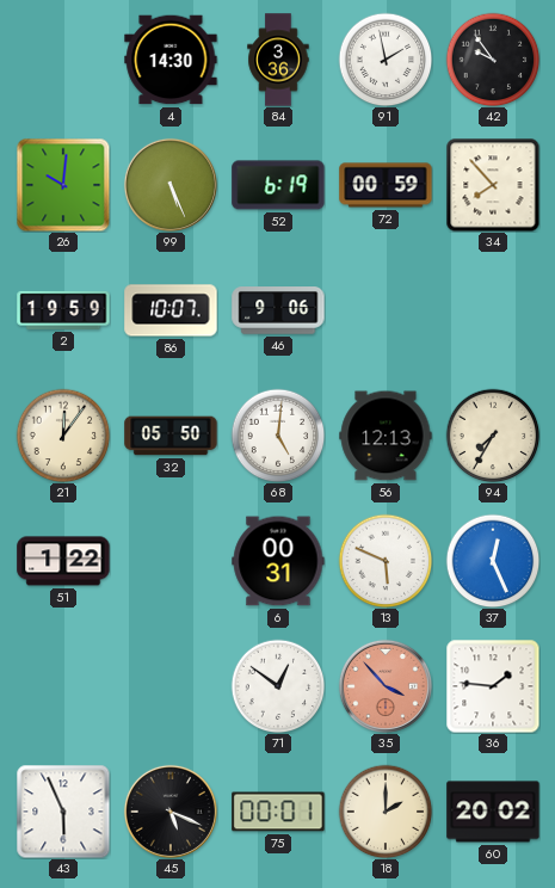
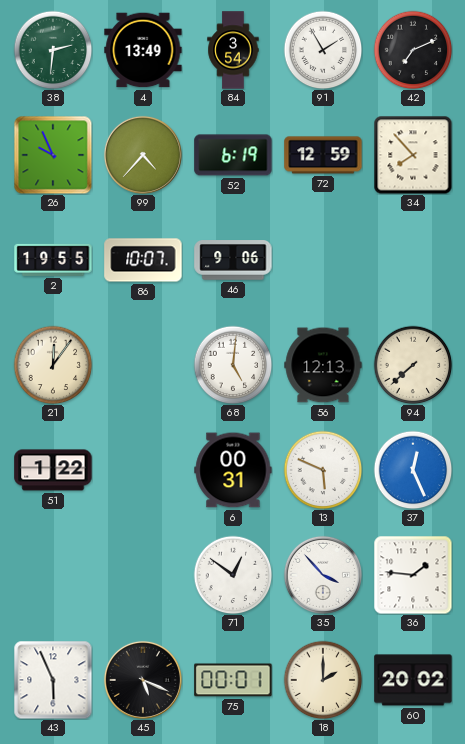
38: none -> 2:31
4: 14:30 -> 13:49
84: 3:36 -> 3:54
91: 1:58 -> 1:55
42: 9:54 -> 7:11
26: 10:01 -> 9:56
99: 5:26 -> 4:37
72: 00:59 -> 12:59
2: 19:59 -> 19:55
32: 05:50 -> none
94: 7:35 -> 7:38
35 dial: salmon -> white
